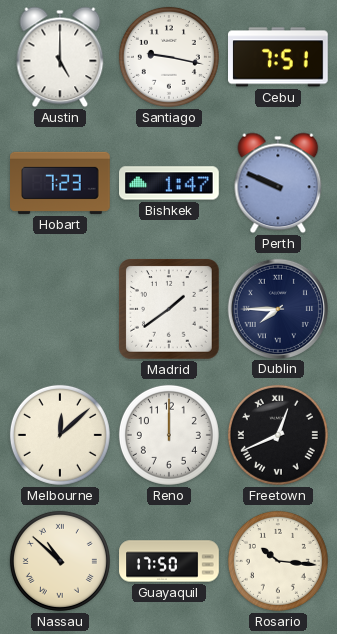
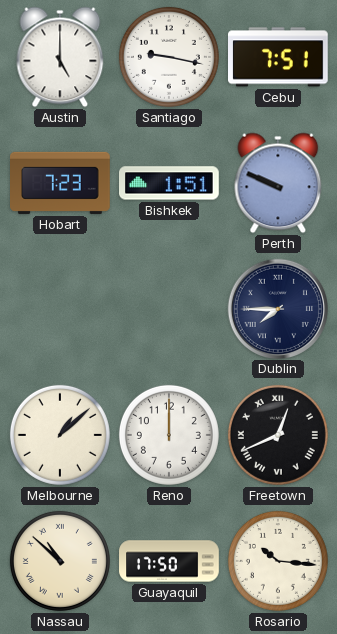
Bishkek: 1:47 -> 1:51
Madrid: 1:39 -> none
Melbourne: 12:08 -> 1:08
